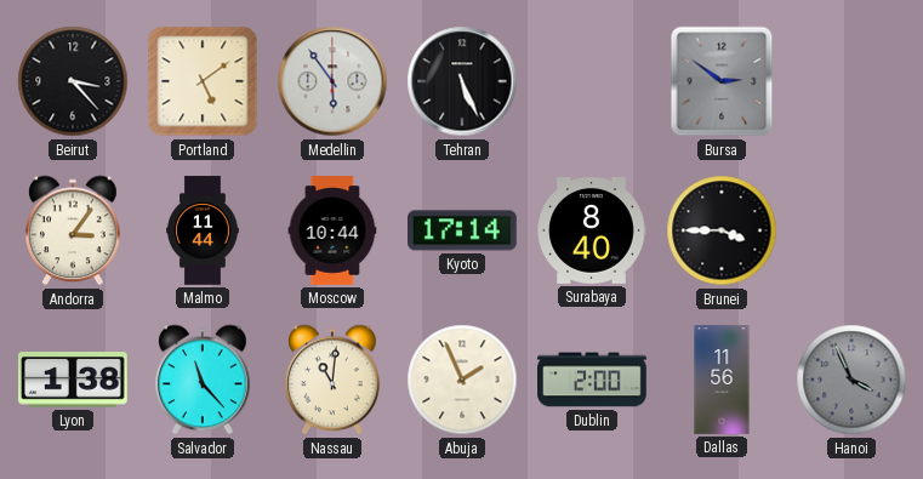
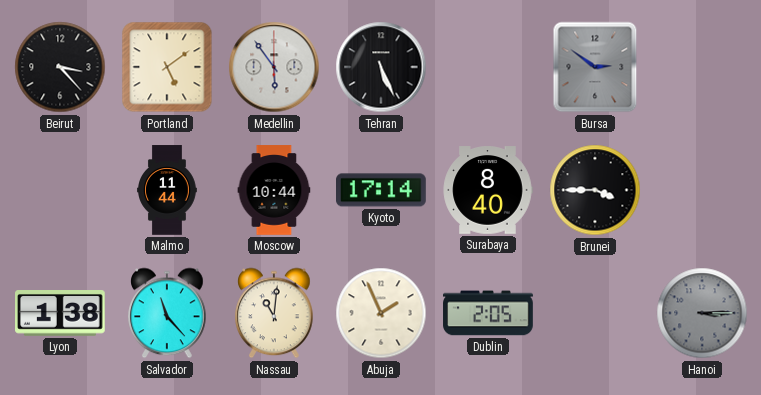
Andorra: 3:06 -> none
Dublin: 2:00 -> 2:05
Dallas: 11:56 -> none
Hanoi: 3:56 -> 3:15
